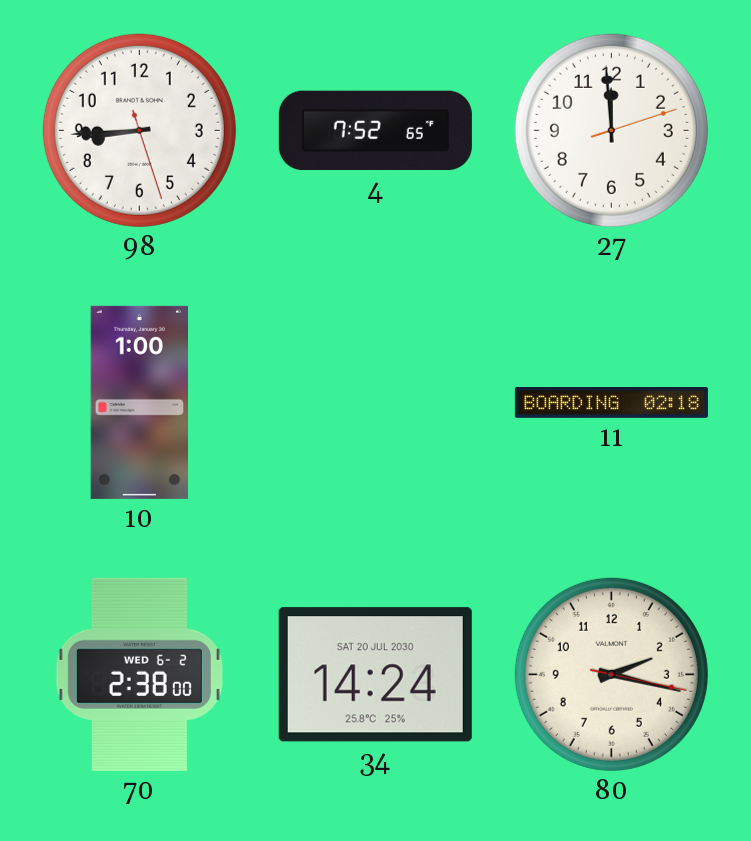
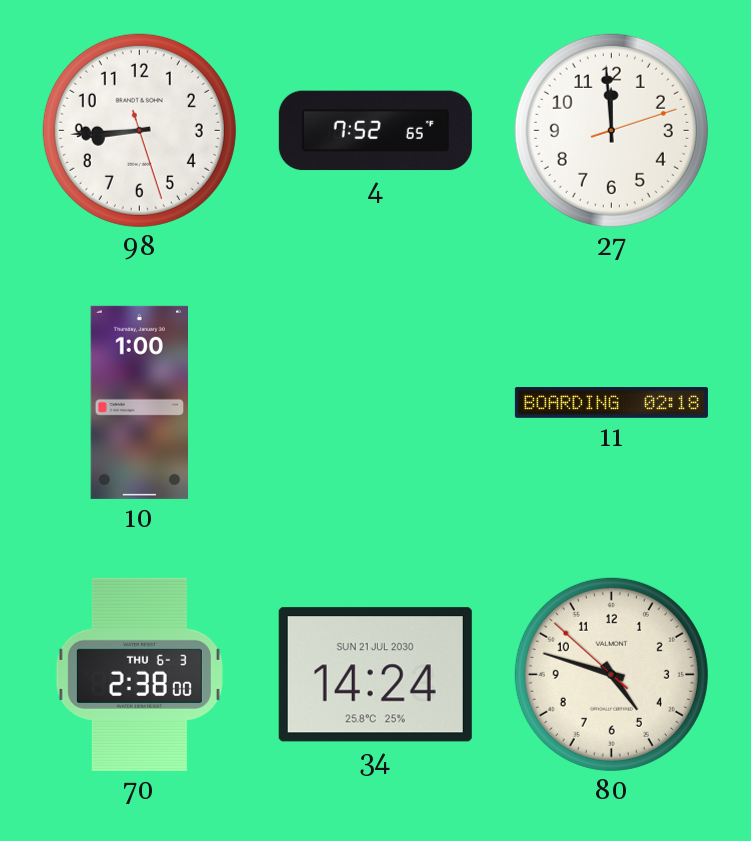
70 date: WED 6-2 -> THU 6-3
34 date: SAT 20 JUL 2030 -> SUN 21 JUL 2030
80: 2:17 -> 4:47
